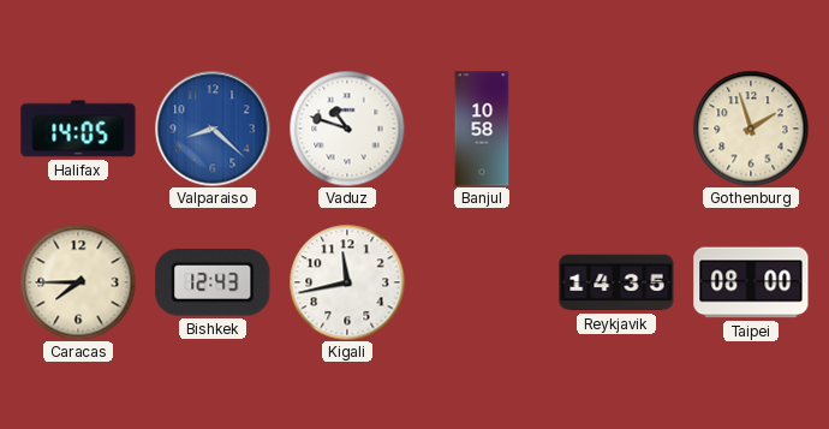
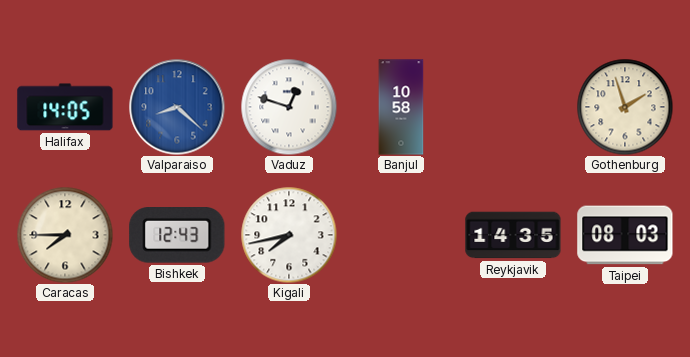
Vaduz: 10:48 -> 12:48
Kigali: 11:43 -> 7:43
Taipei: 08:00 -> 08:03
